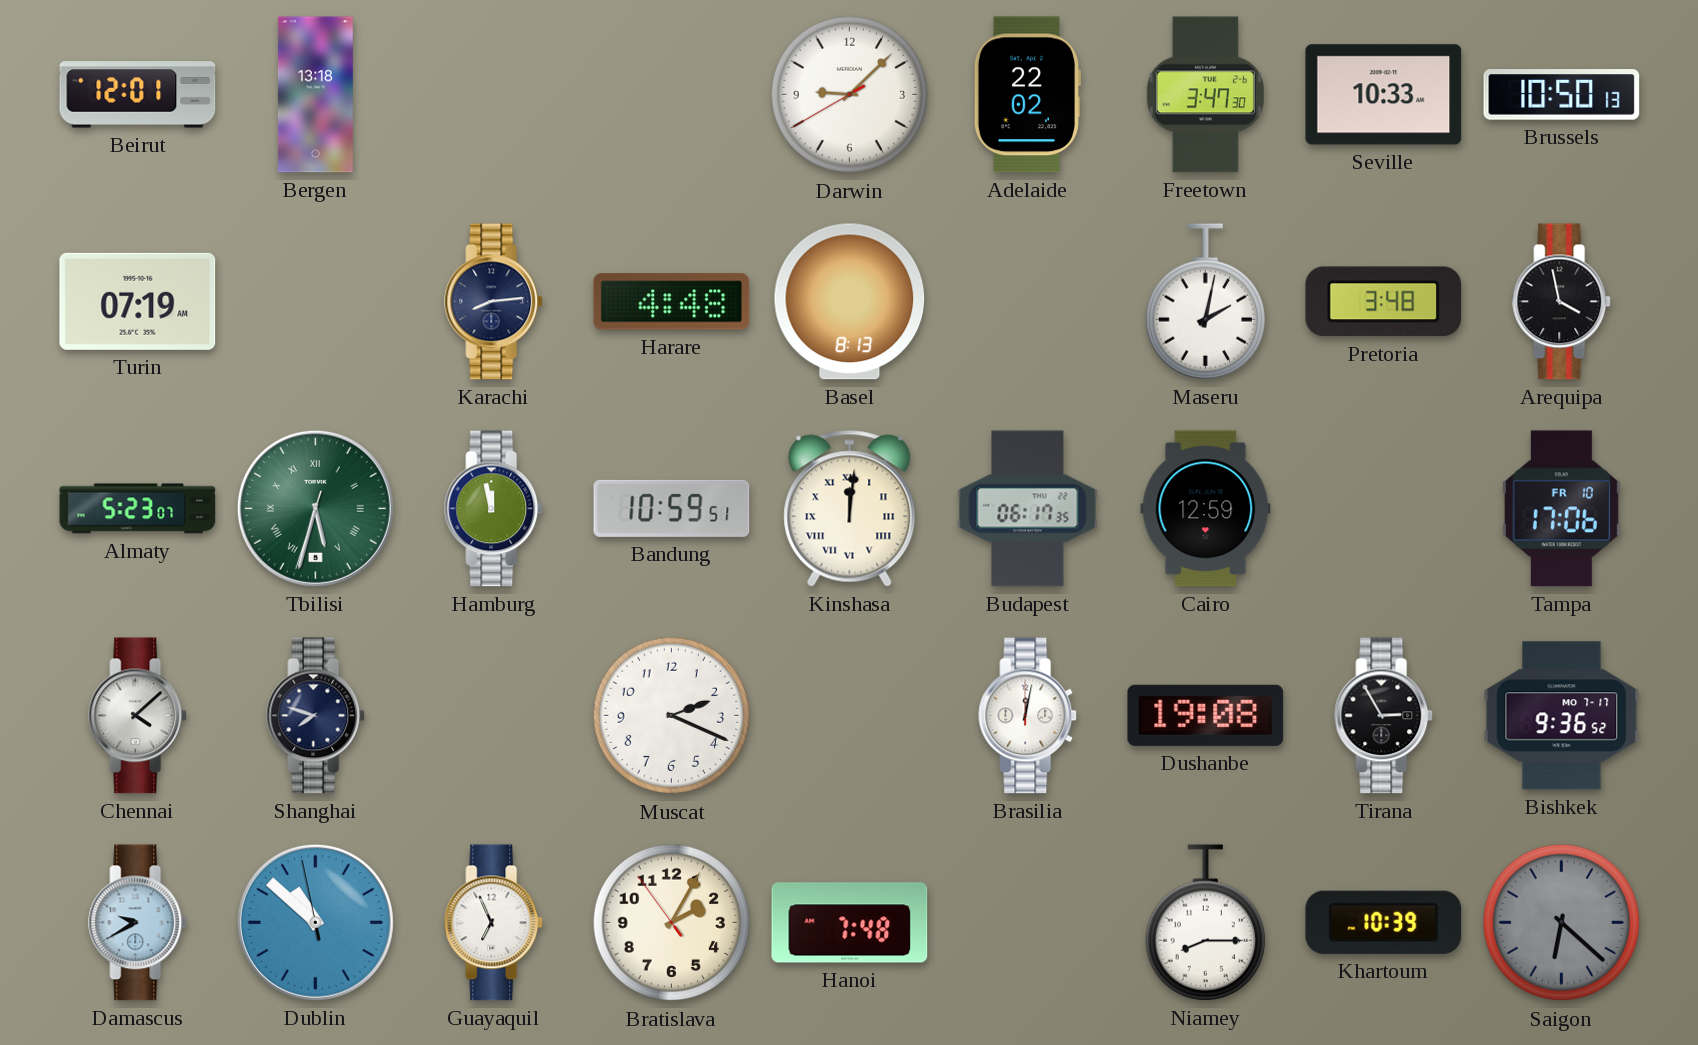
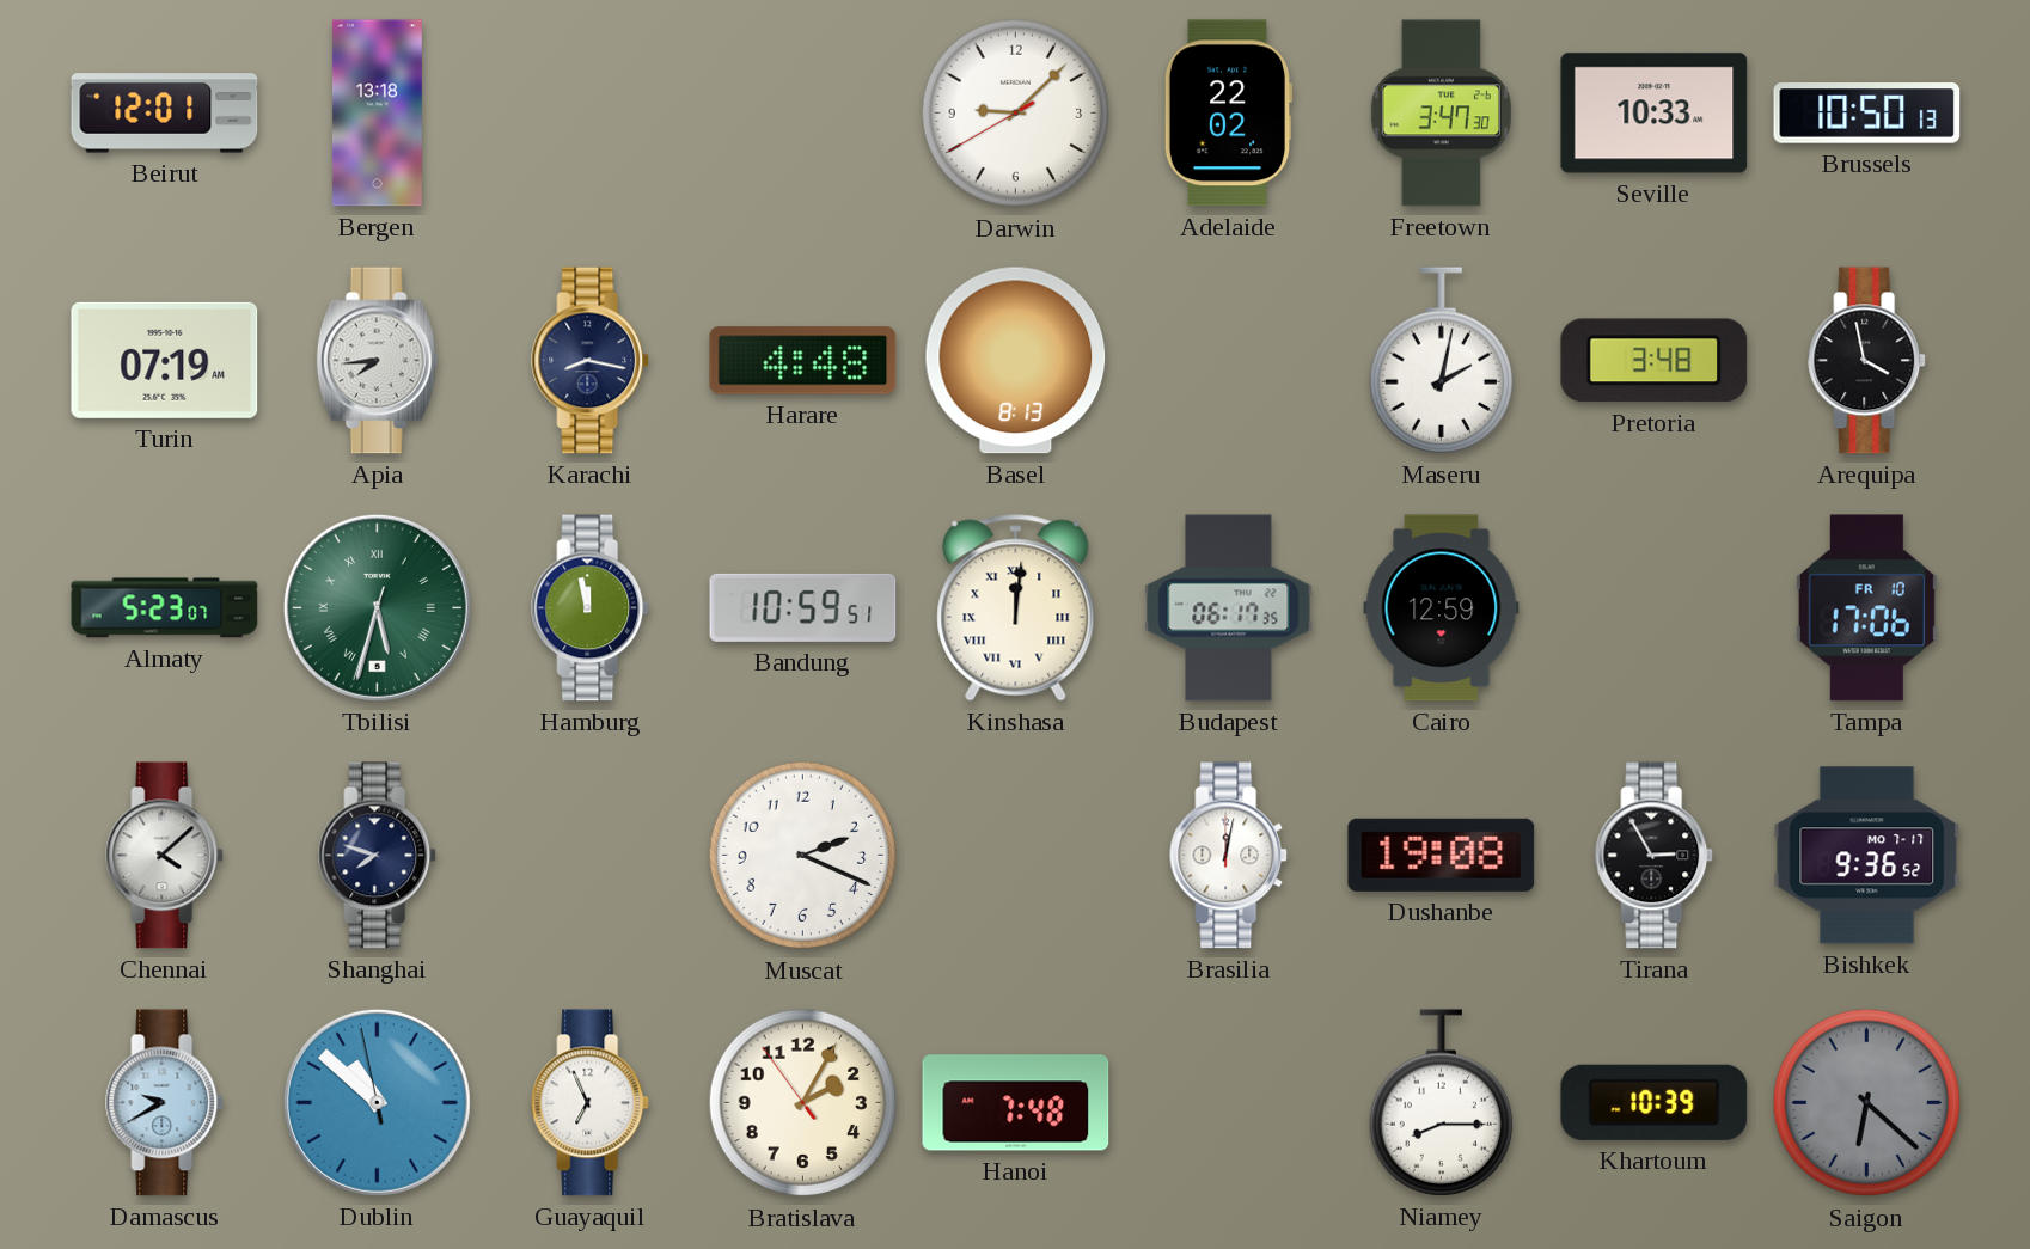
Apia: none -> 7:44
Karachi: 8:14 -> 8:17
